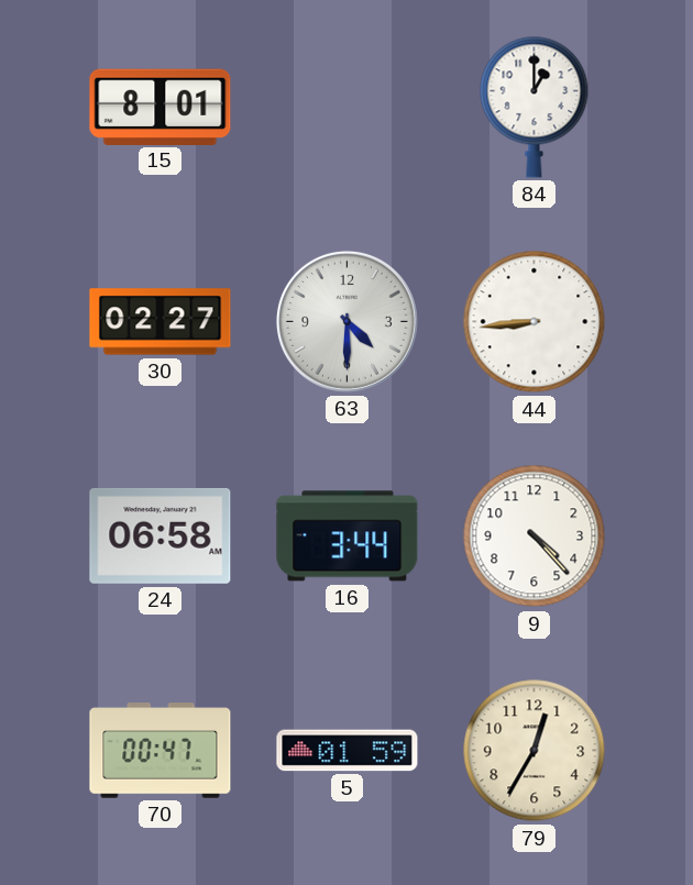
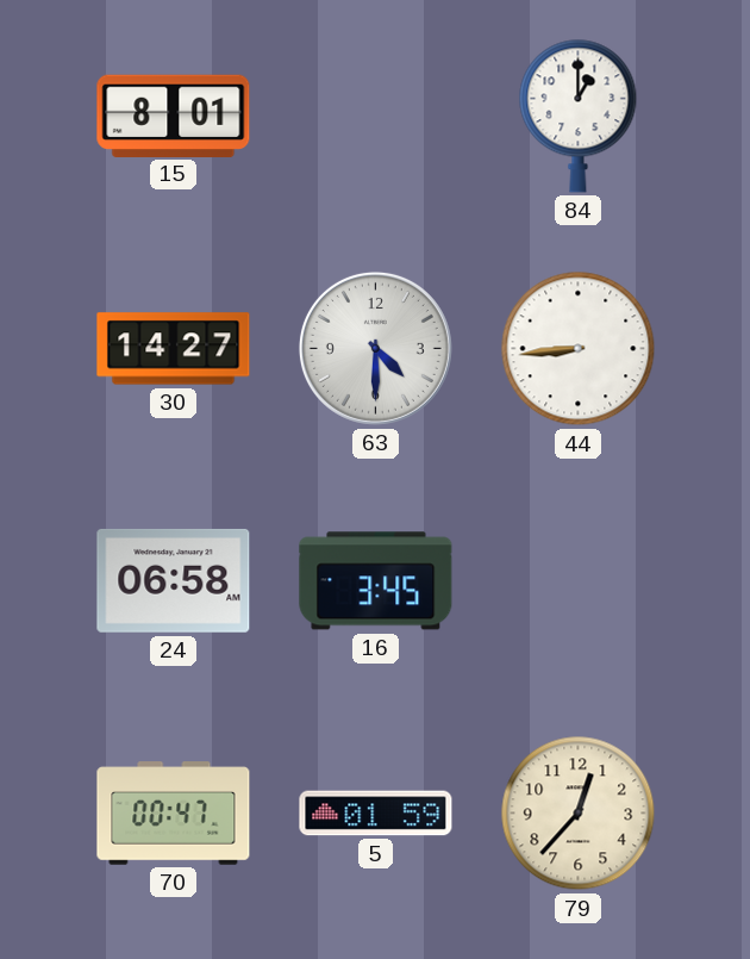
30: 02:27 -> 14:27
16: 3:44 -> 3:45
9: 4:23 -> none
79: 12:35 -> 12:37
